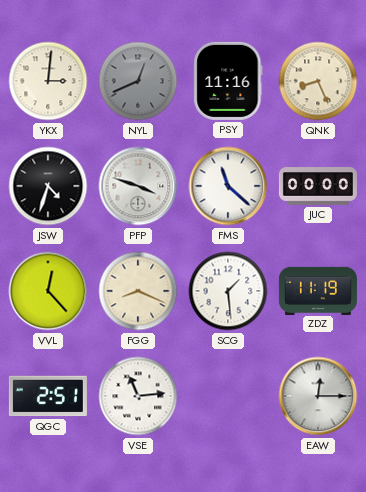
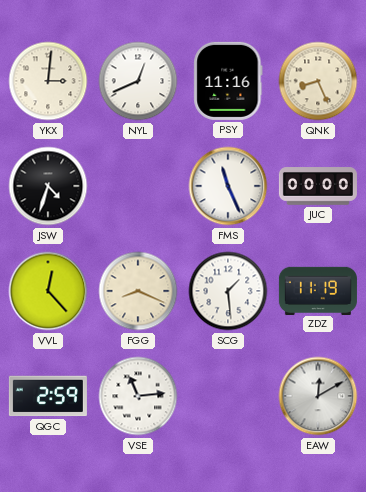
NYL dial: grey -> white
PFP: 3:48 -> none
FMS: 11:22 -> 11:26
QGC: 2:51 -> 2:59
EAW: 12:15 -> 12:10
